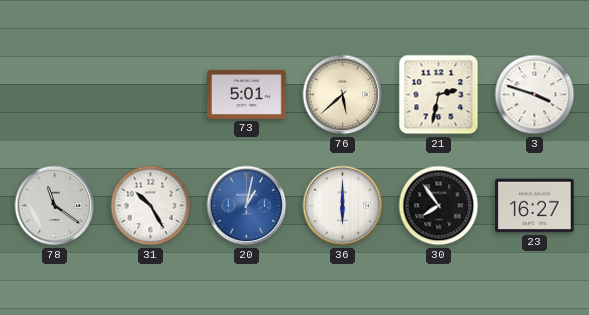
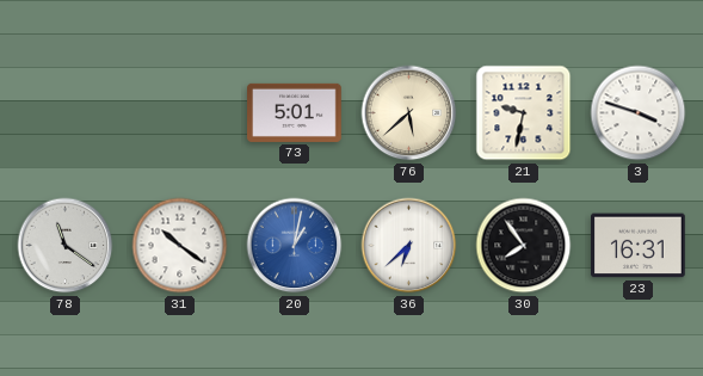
21: 2:32 -> 9:32
31: 10:25 -> 10:21
36: 6:00 -> 6:38
23: 16:27 -> 16:31
